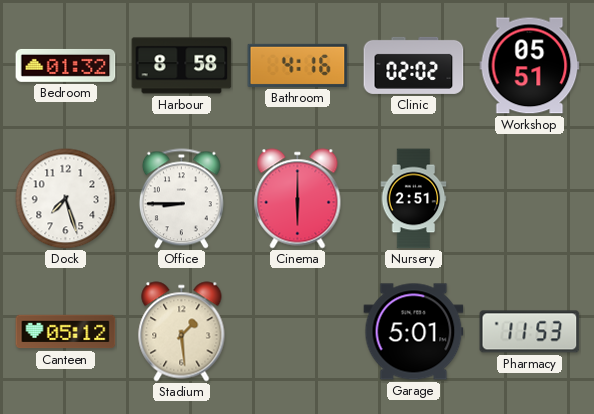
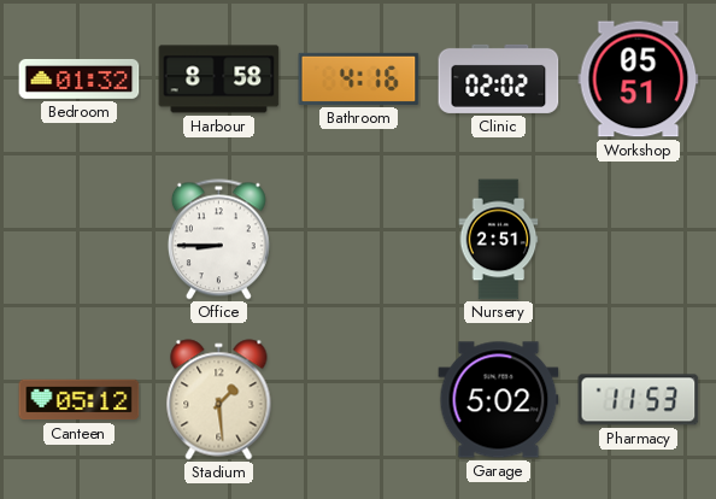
Dock: 7:27 -> none
Cinema: 6:00 -> none
Garage: 5:01 -> 5:02
